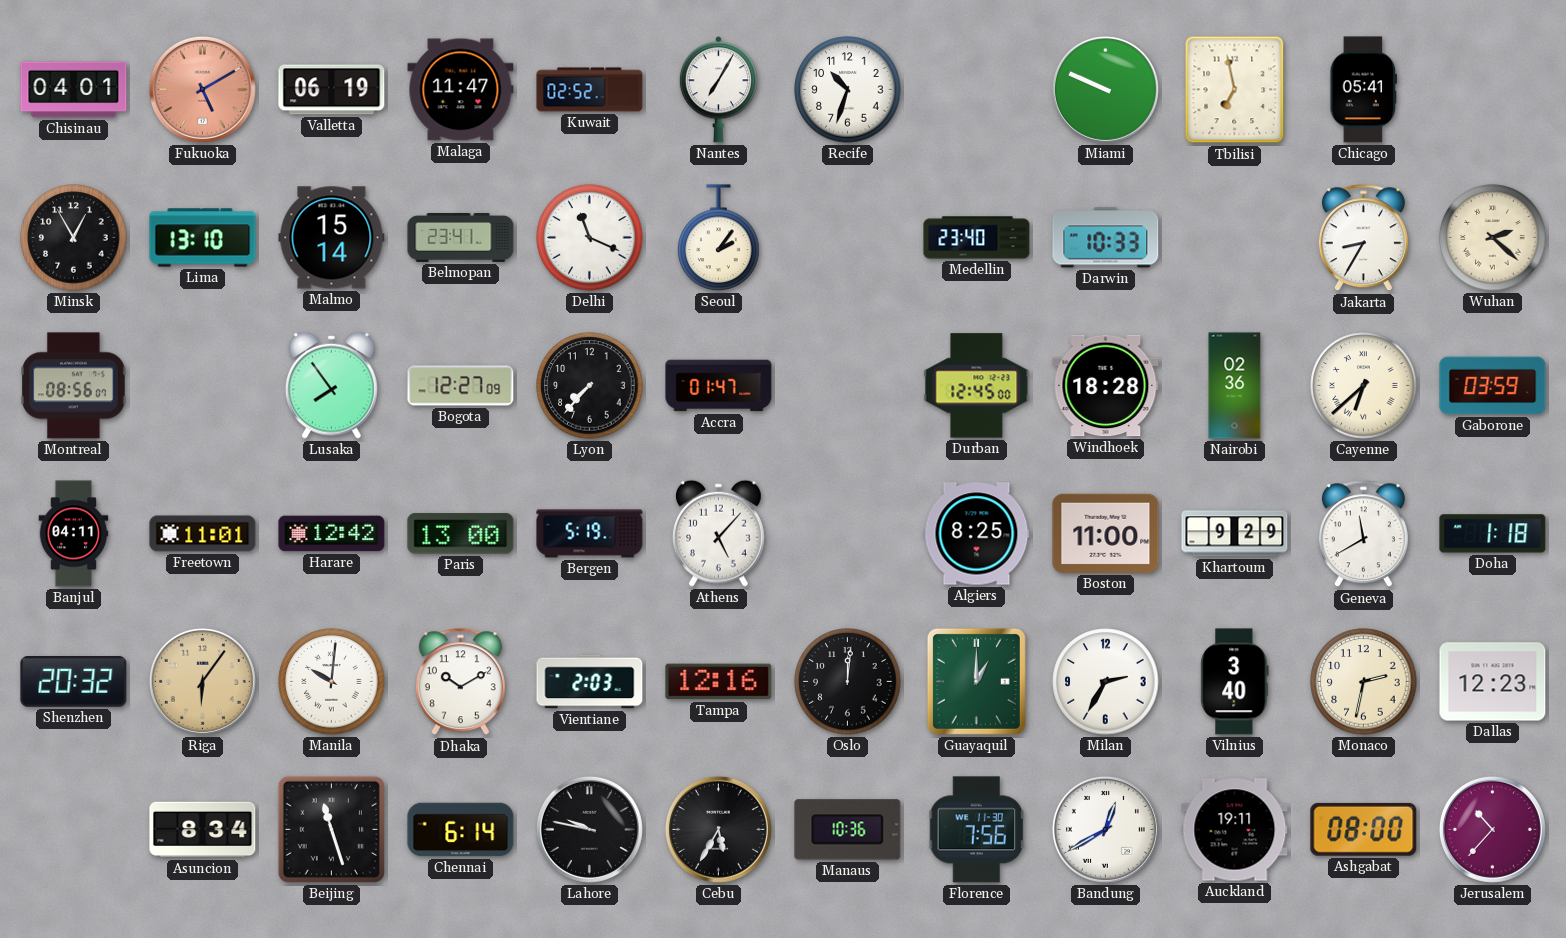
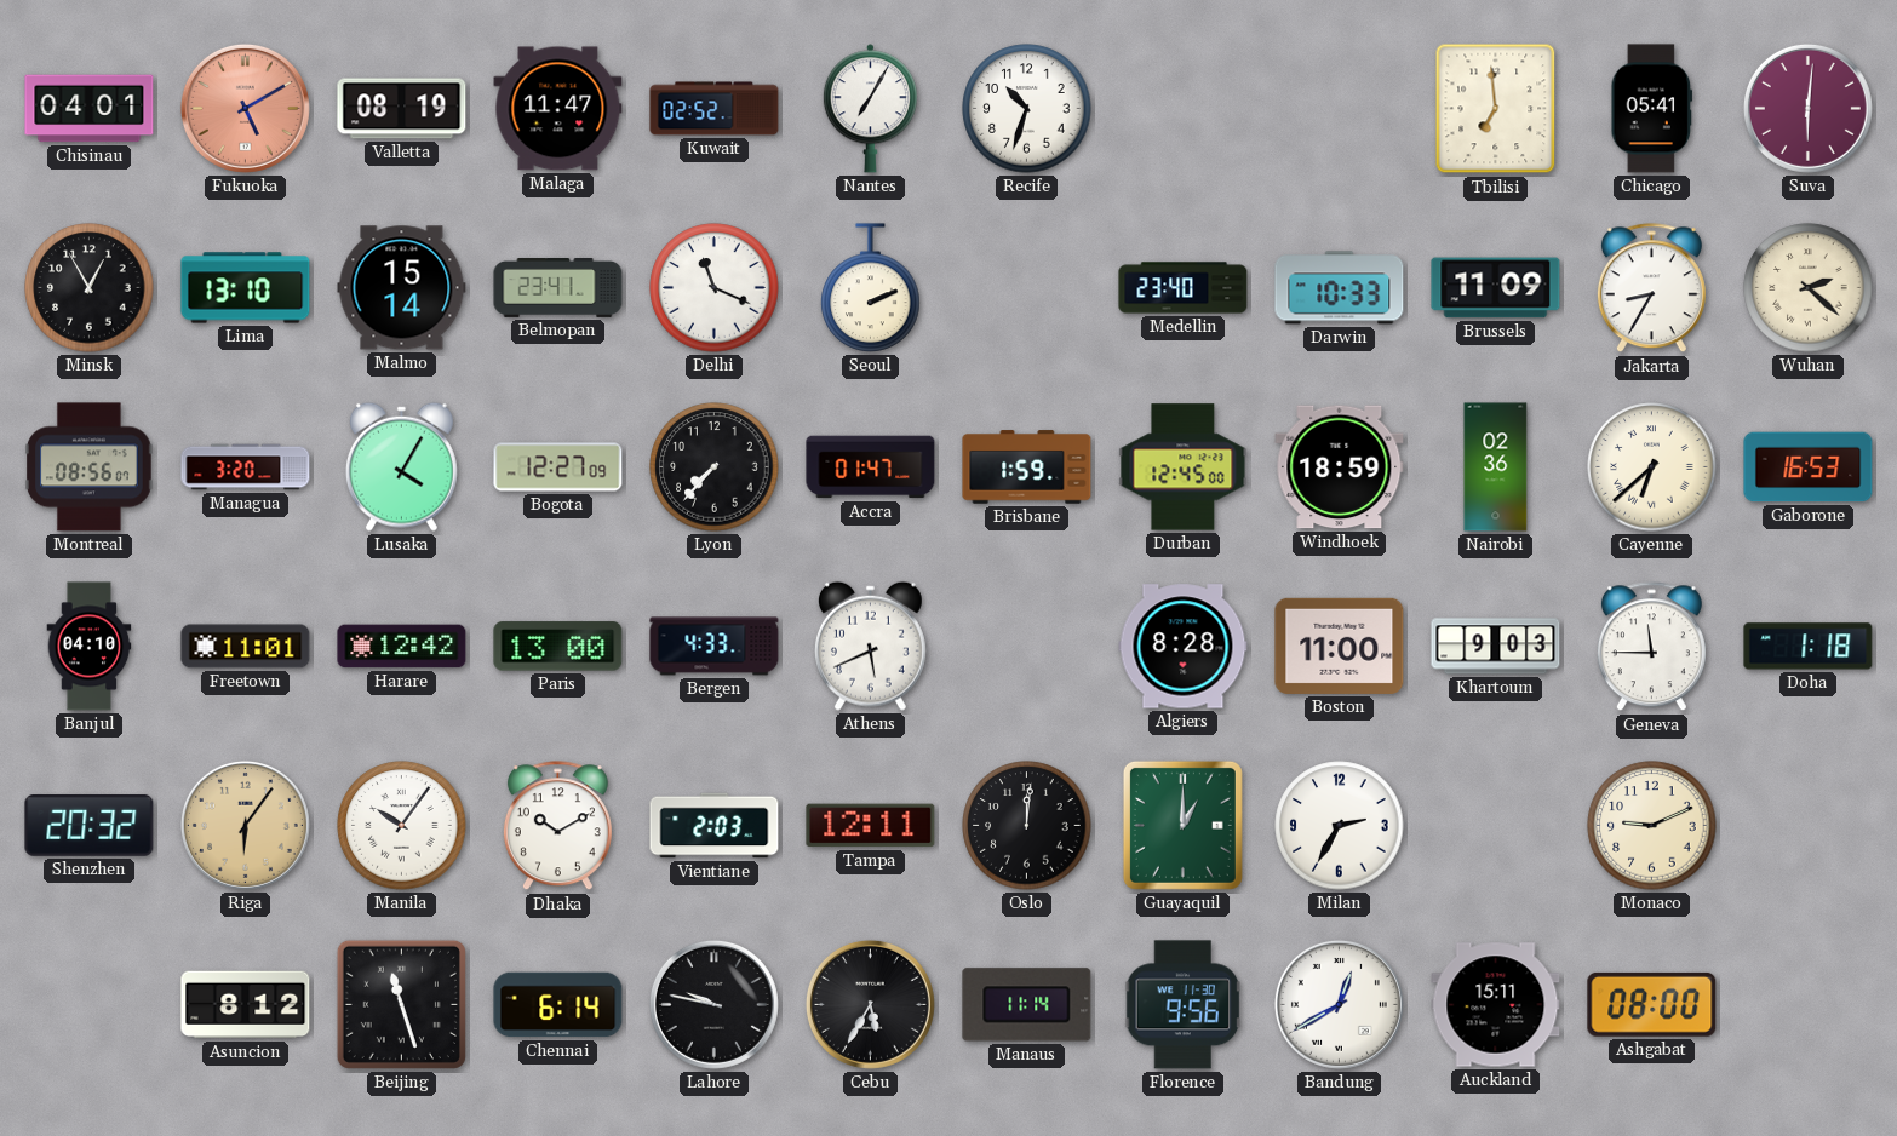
Valletta: 06:19 -> 08:19
Miami: 9:49 -> none
Tbilisi: 6:58 -> 6:59
Suva: none -> 6:01
Seoul: 2:06 -> 2:11
Brussels: none -> 11:09
Managua: none -> 3:20
Lusaka: 7:54 -> 4:05
Brisbane: none -> 1:59
Windhoek: 18:28 -> 18:59
Gaborone: 03:59 -> 16:53
Banjul: 04:11 -> 04:10
Bergen: 5:19 -> 4:33
Athens: 5:07 -> 5:41
Algiers: 8:25 -> 8:28
Khartoum: 9:29 -> 9:03
Geneva: 11:40 -> 11:45
Manila: 10:01 -> 10:06
Tampa: 12:16 -> 12:11
Vilnius: 3:40 -> none
Monaco: 2:32 -> 9:11
Dallas: 12:23 -> none
Asuncion: 8:34 -> 8:12
Manaus: 10:36 -> 11:14
Florence: 7:56 -> 9:56
Auckland: 19:11 -> 15:11
Jerusalem: 10:37 -> none
